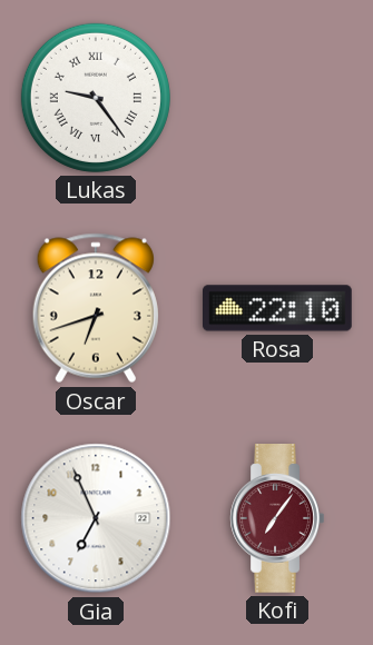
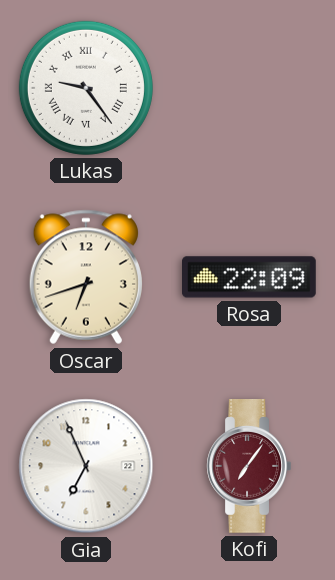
Rosa: 22:10 -> 22:09
